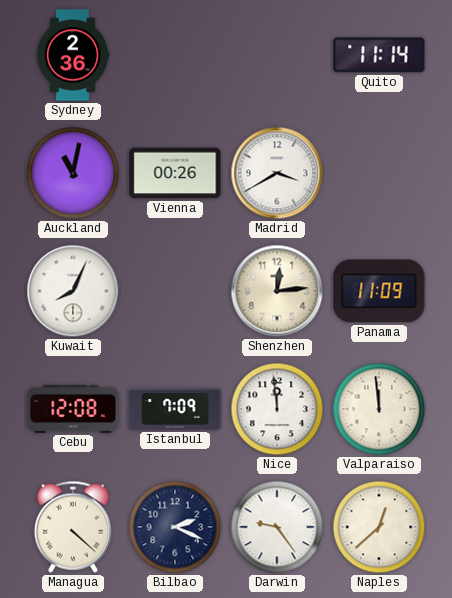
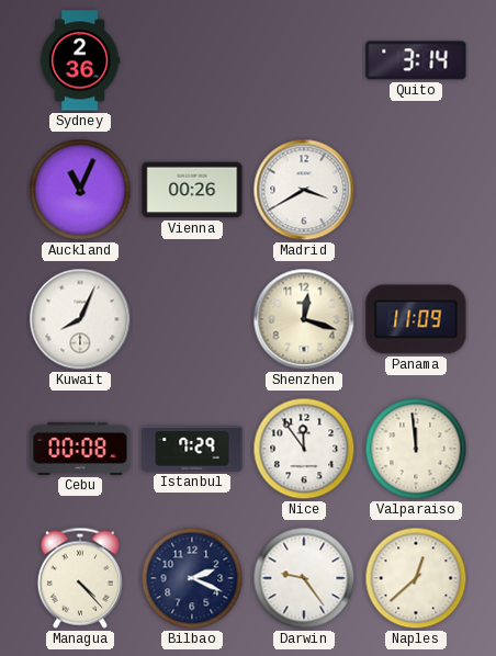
Quito: 11:14 -> 3:14
Auckland: 11:02 -> 11:04
Shenzhen: 12:14 -> 12:18
Cebu: 12:08 -> 00:08
Istanbul: 7:09 -> 7:29
Nice: 11:59 -> 11:54
Managua: 4:22 -> 4:23
